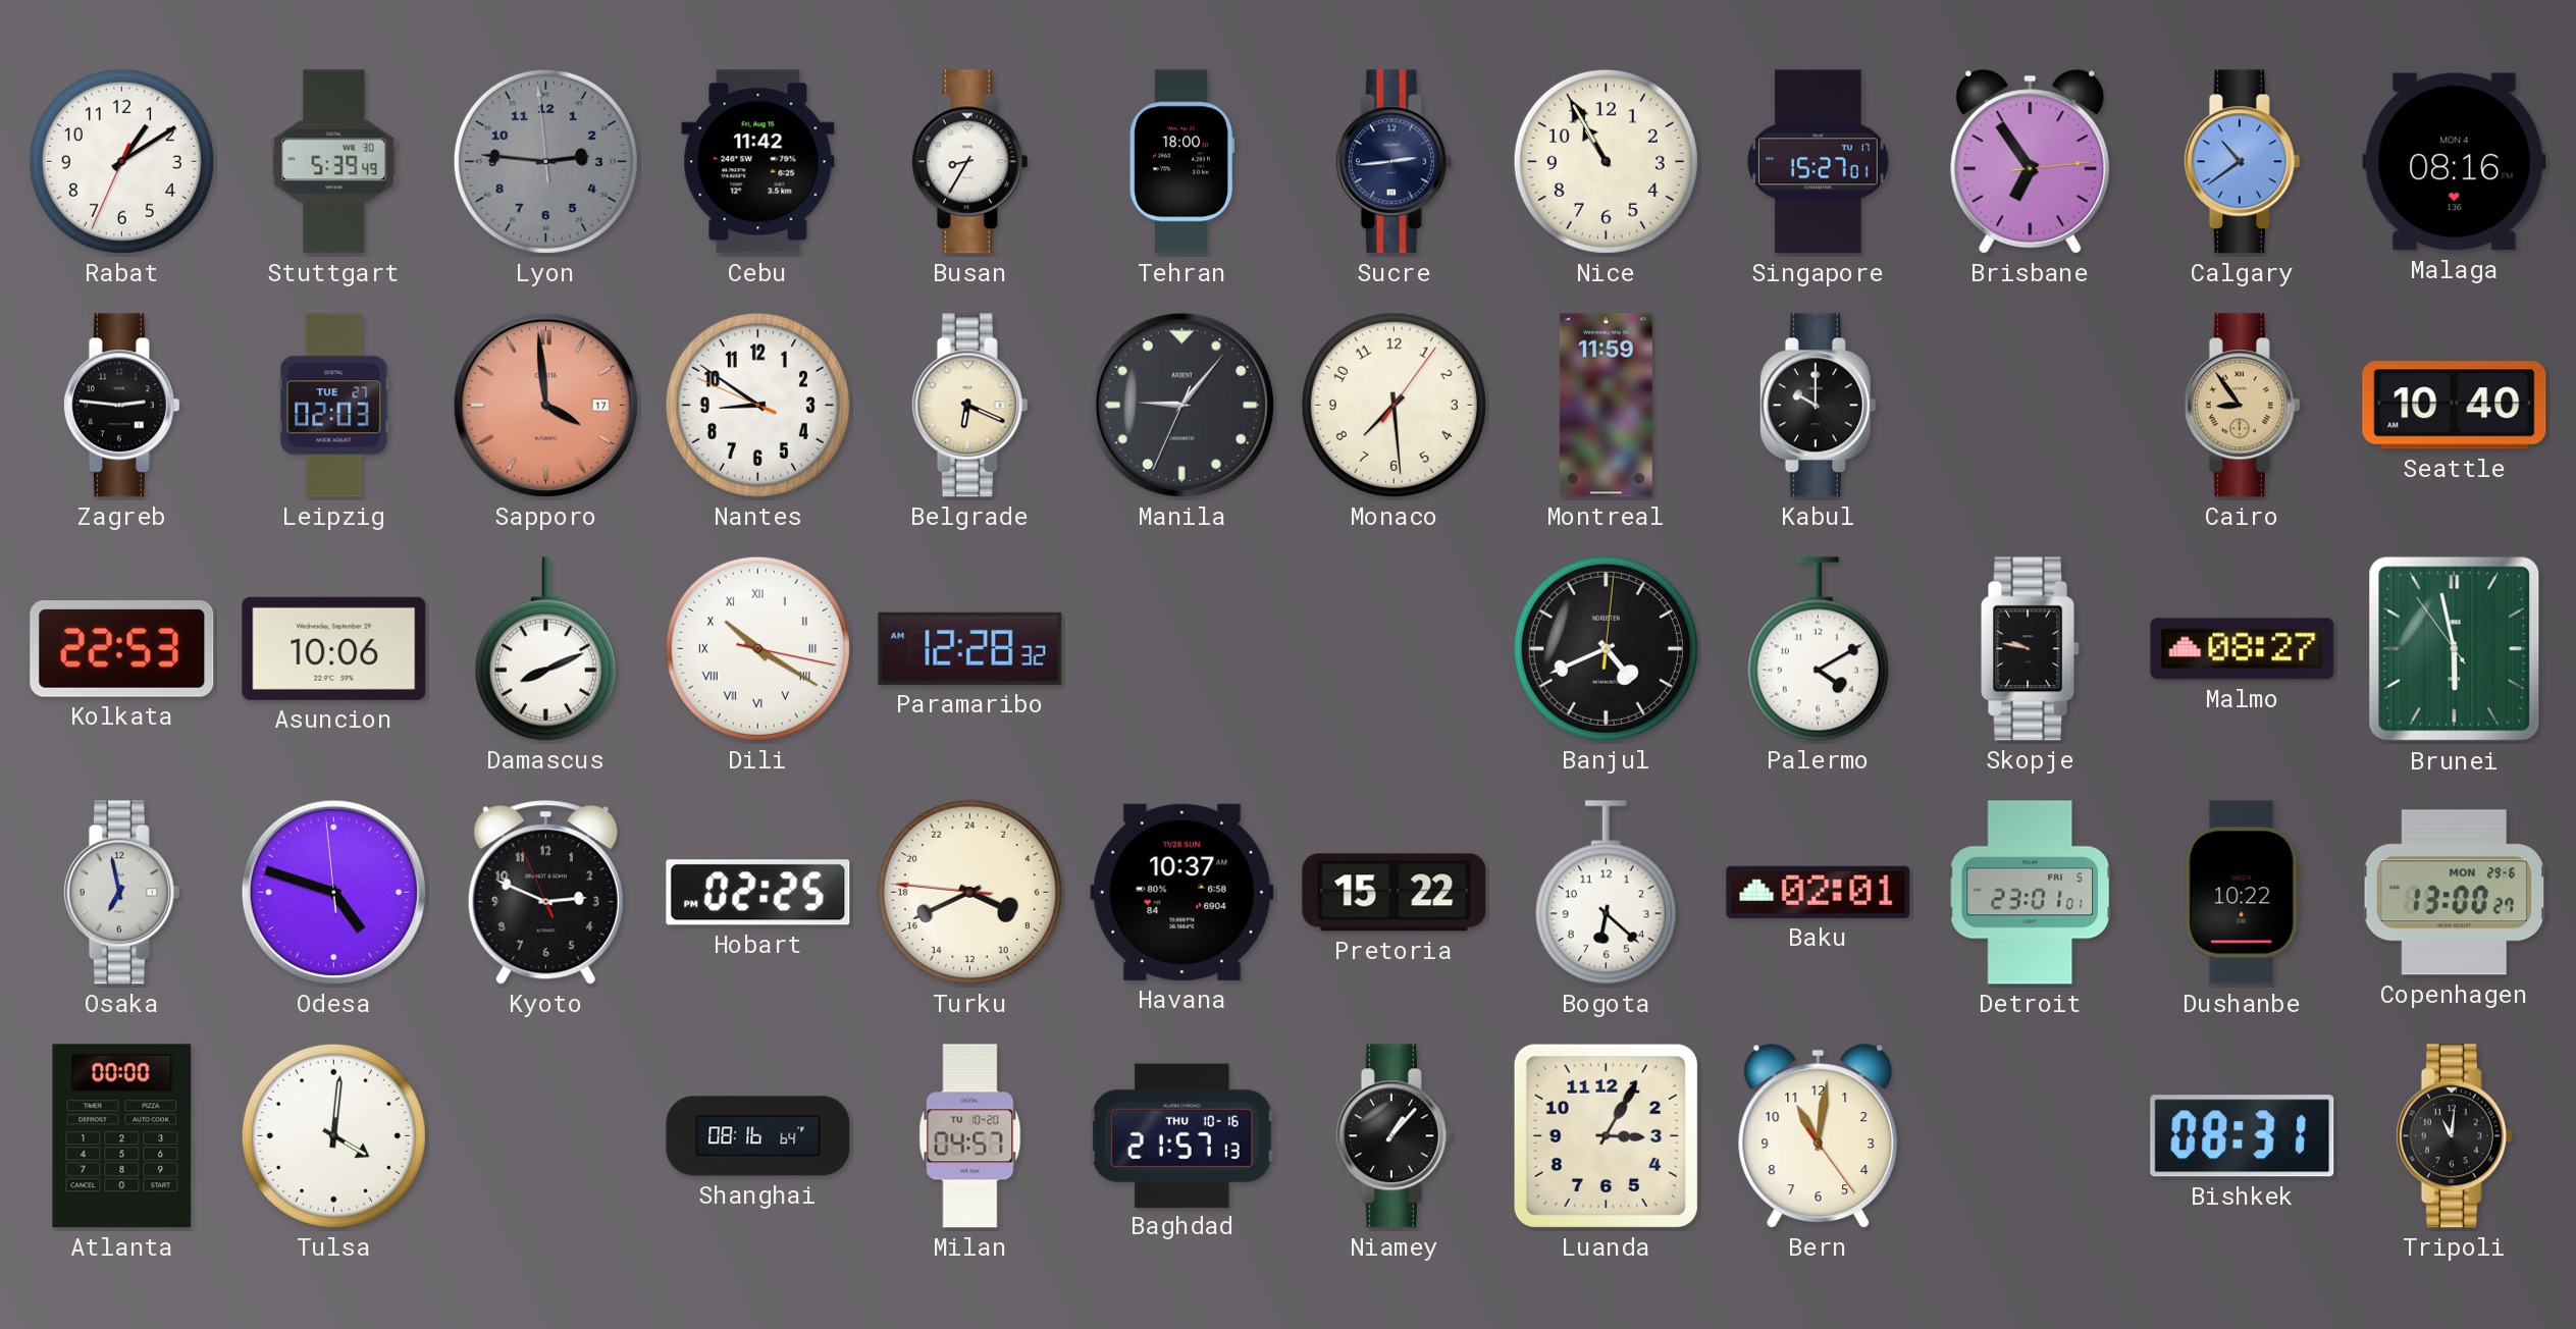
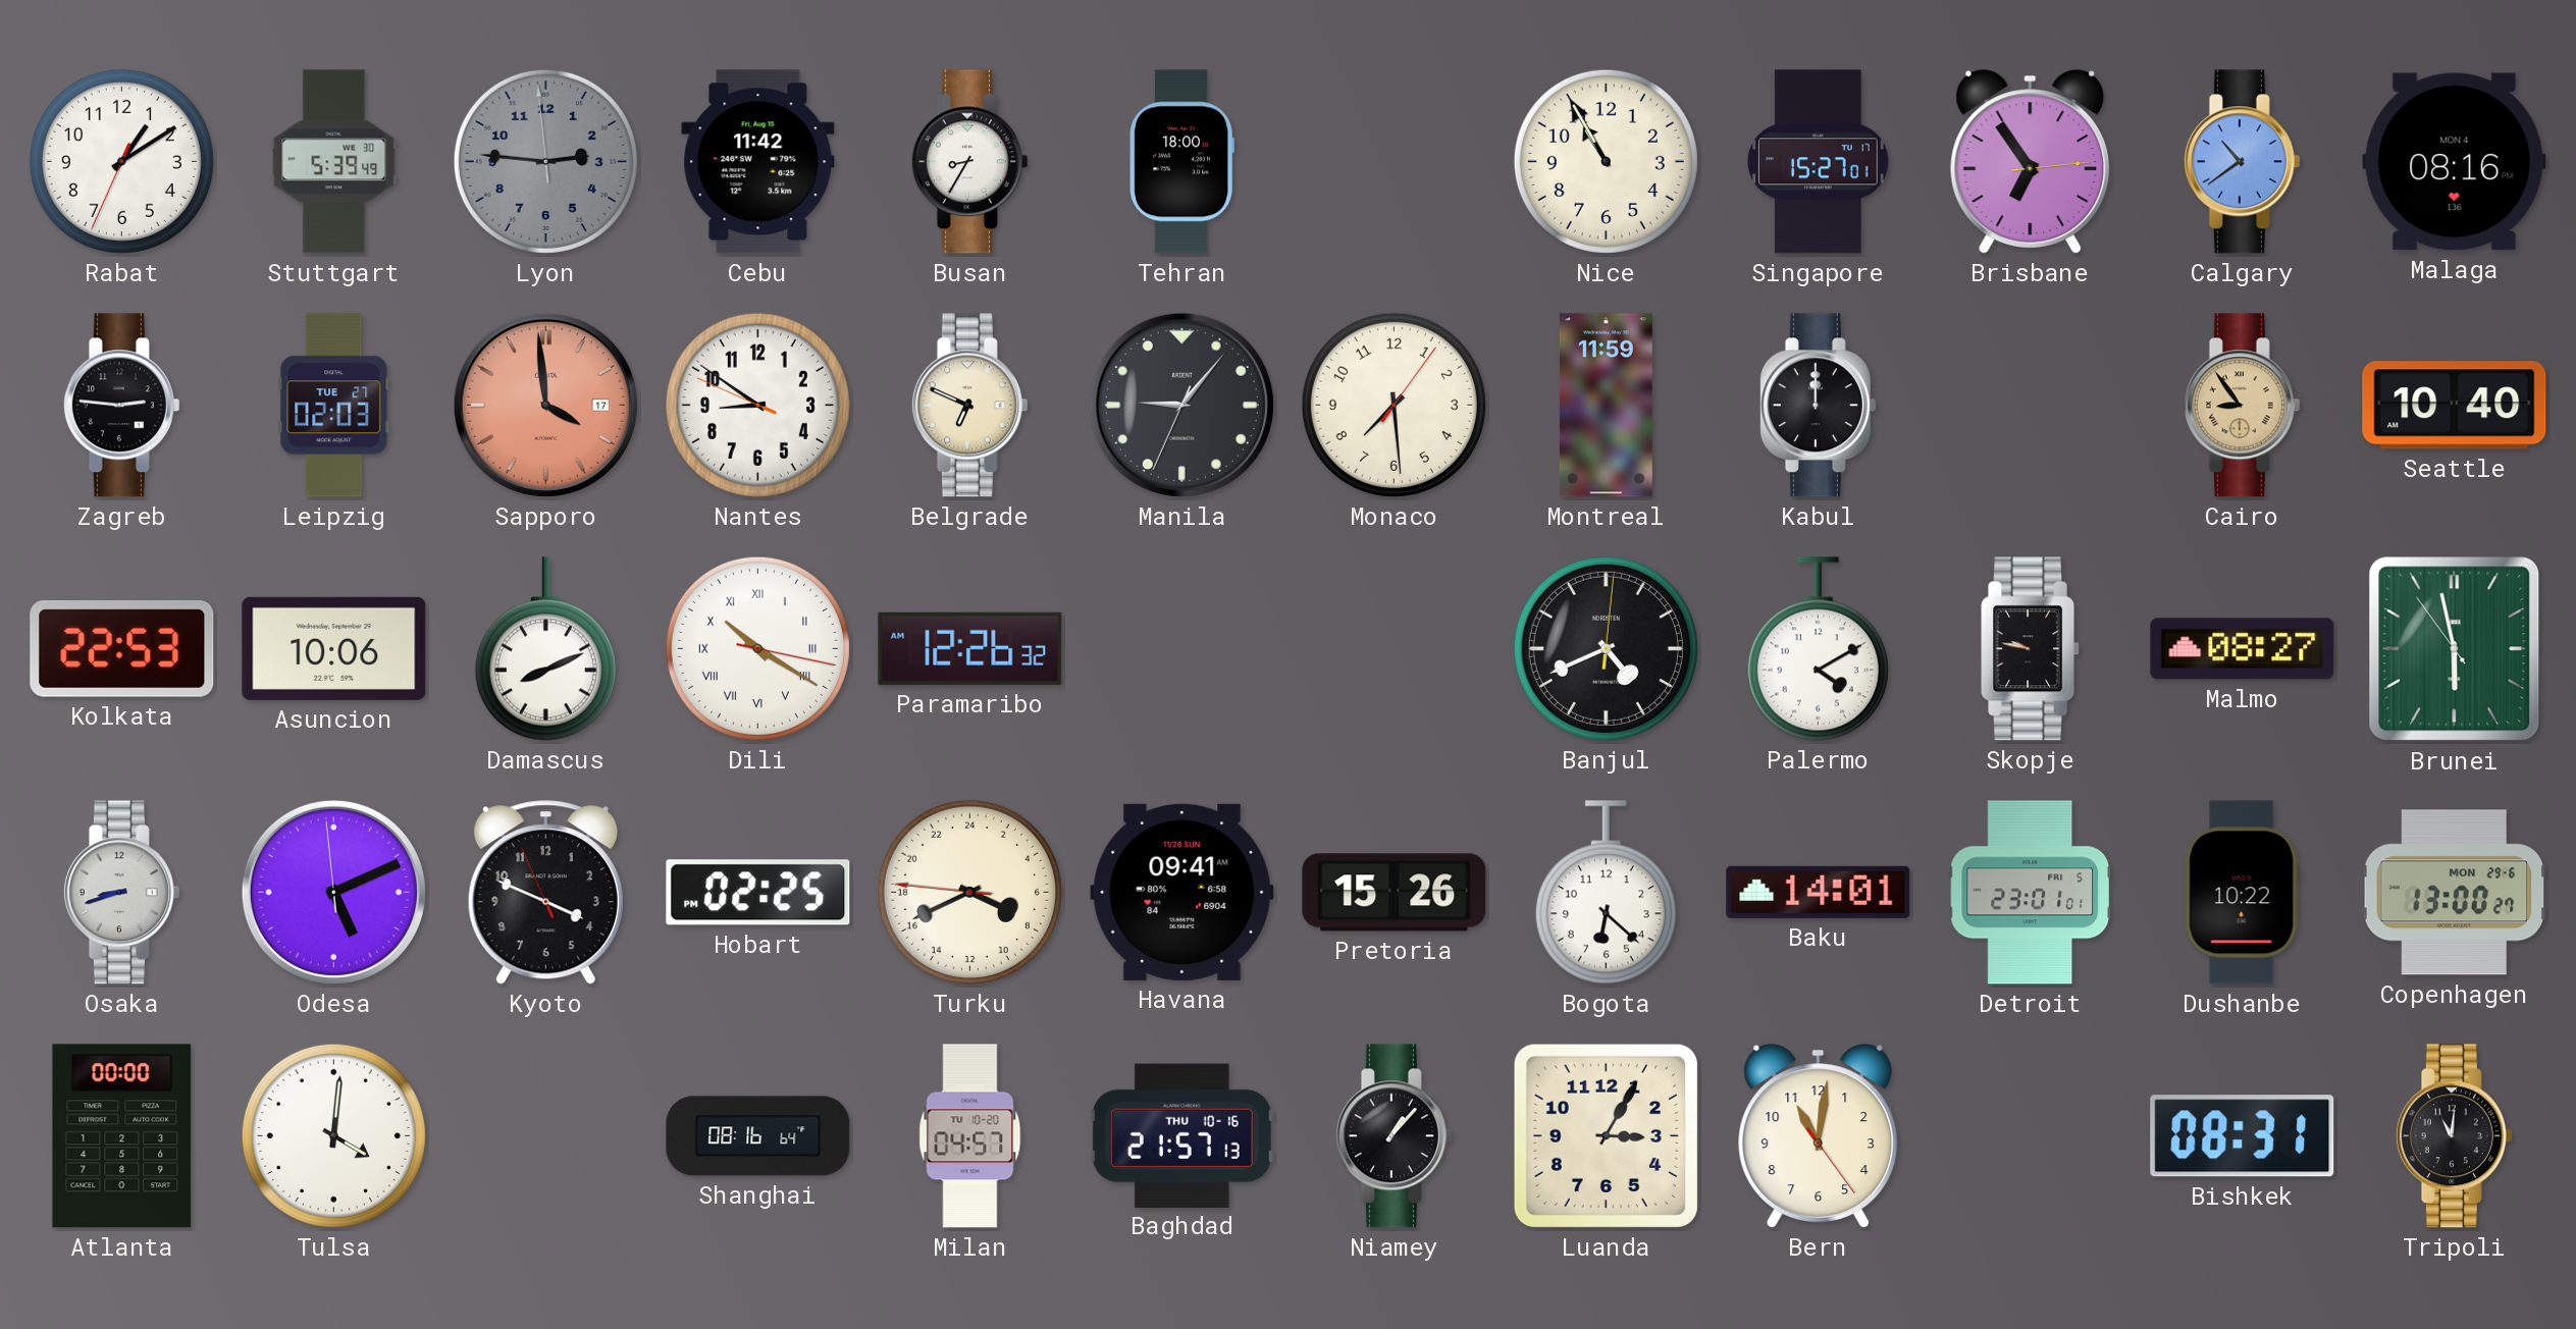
Sucre: 2:44 -> none
Belgrade: 6:19 -> 6:49
Kabul: 10:00 -> 12:00
Paramaribo: 12:28 -> 12:26
Osaka: 6:58 -> 8:42
Odesa: 4:47 -> 5:10
Kyoto: 2:48 -> 3:48
Havana: 10:37 -> 09:41
Pretoria: 15:22 -> 15:26
Baku: 02:01 -> 14:01
